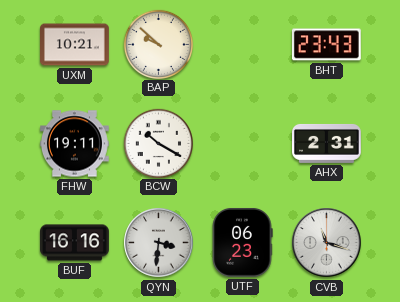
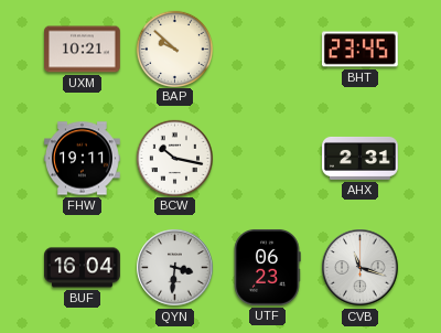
BHT: 23:43 -> 23:45
BCW: 10:20 -> 10:17
BUF: 16:16 -> 16:04
